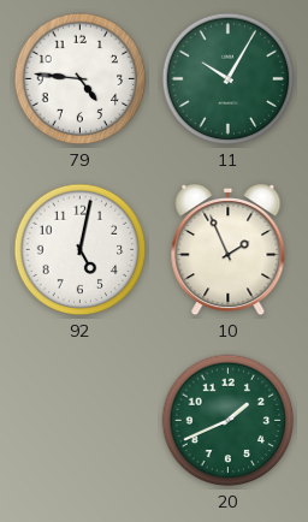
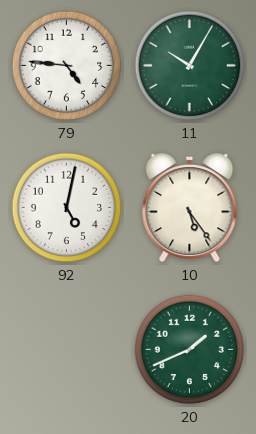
10: 1:56 -> 5:24
